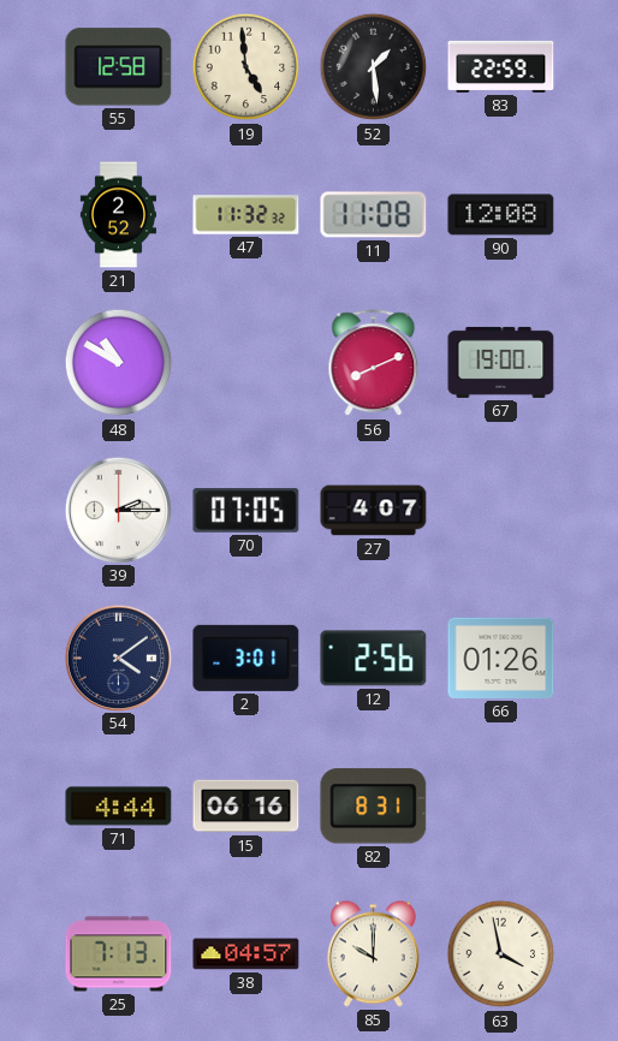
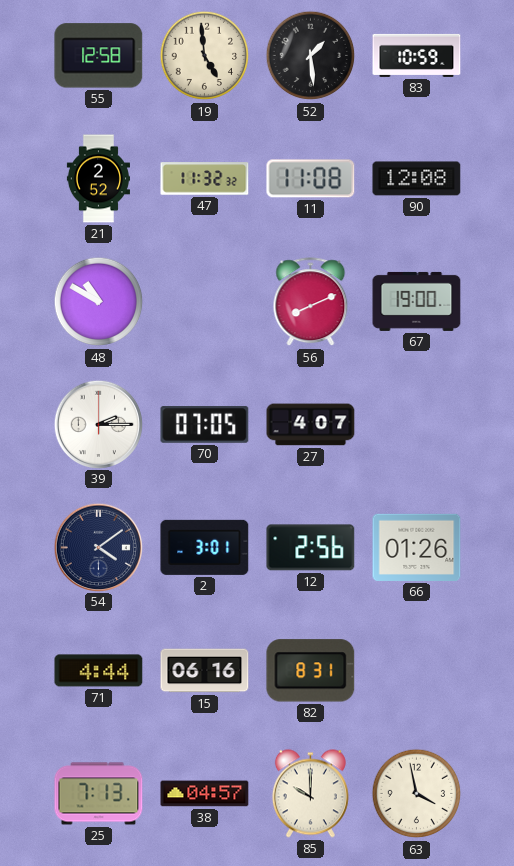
83: 22:59 -> 10:59
